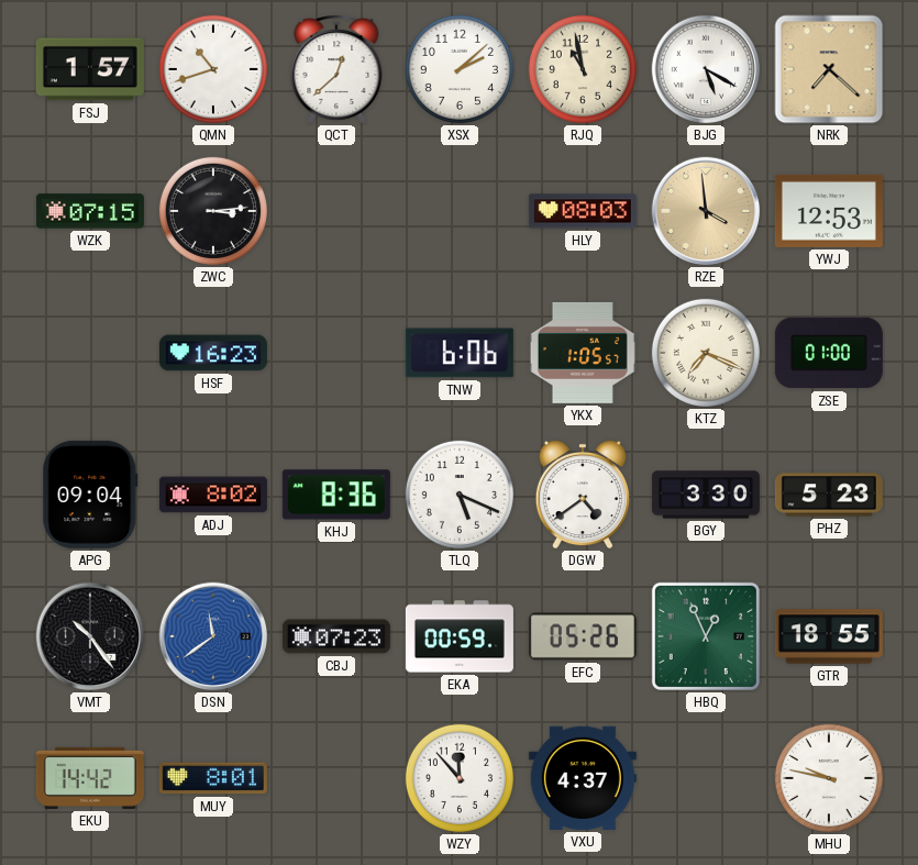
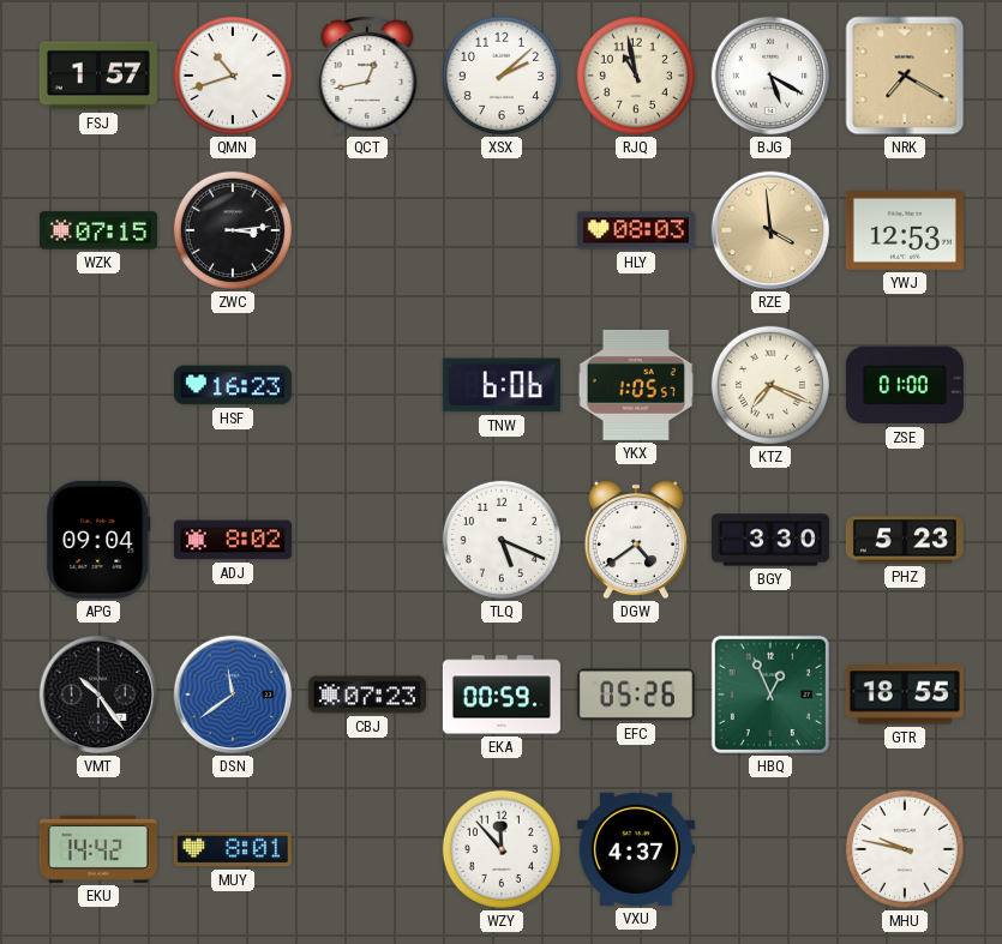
QCT: 12:38 -> 12:43
NRK: 7:22 -> 7:20
KHJ: 8:36 -> none
